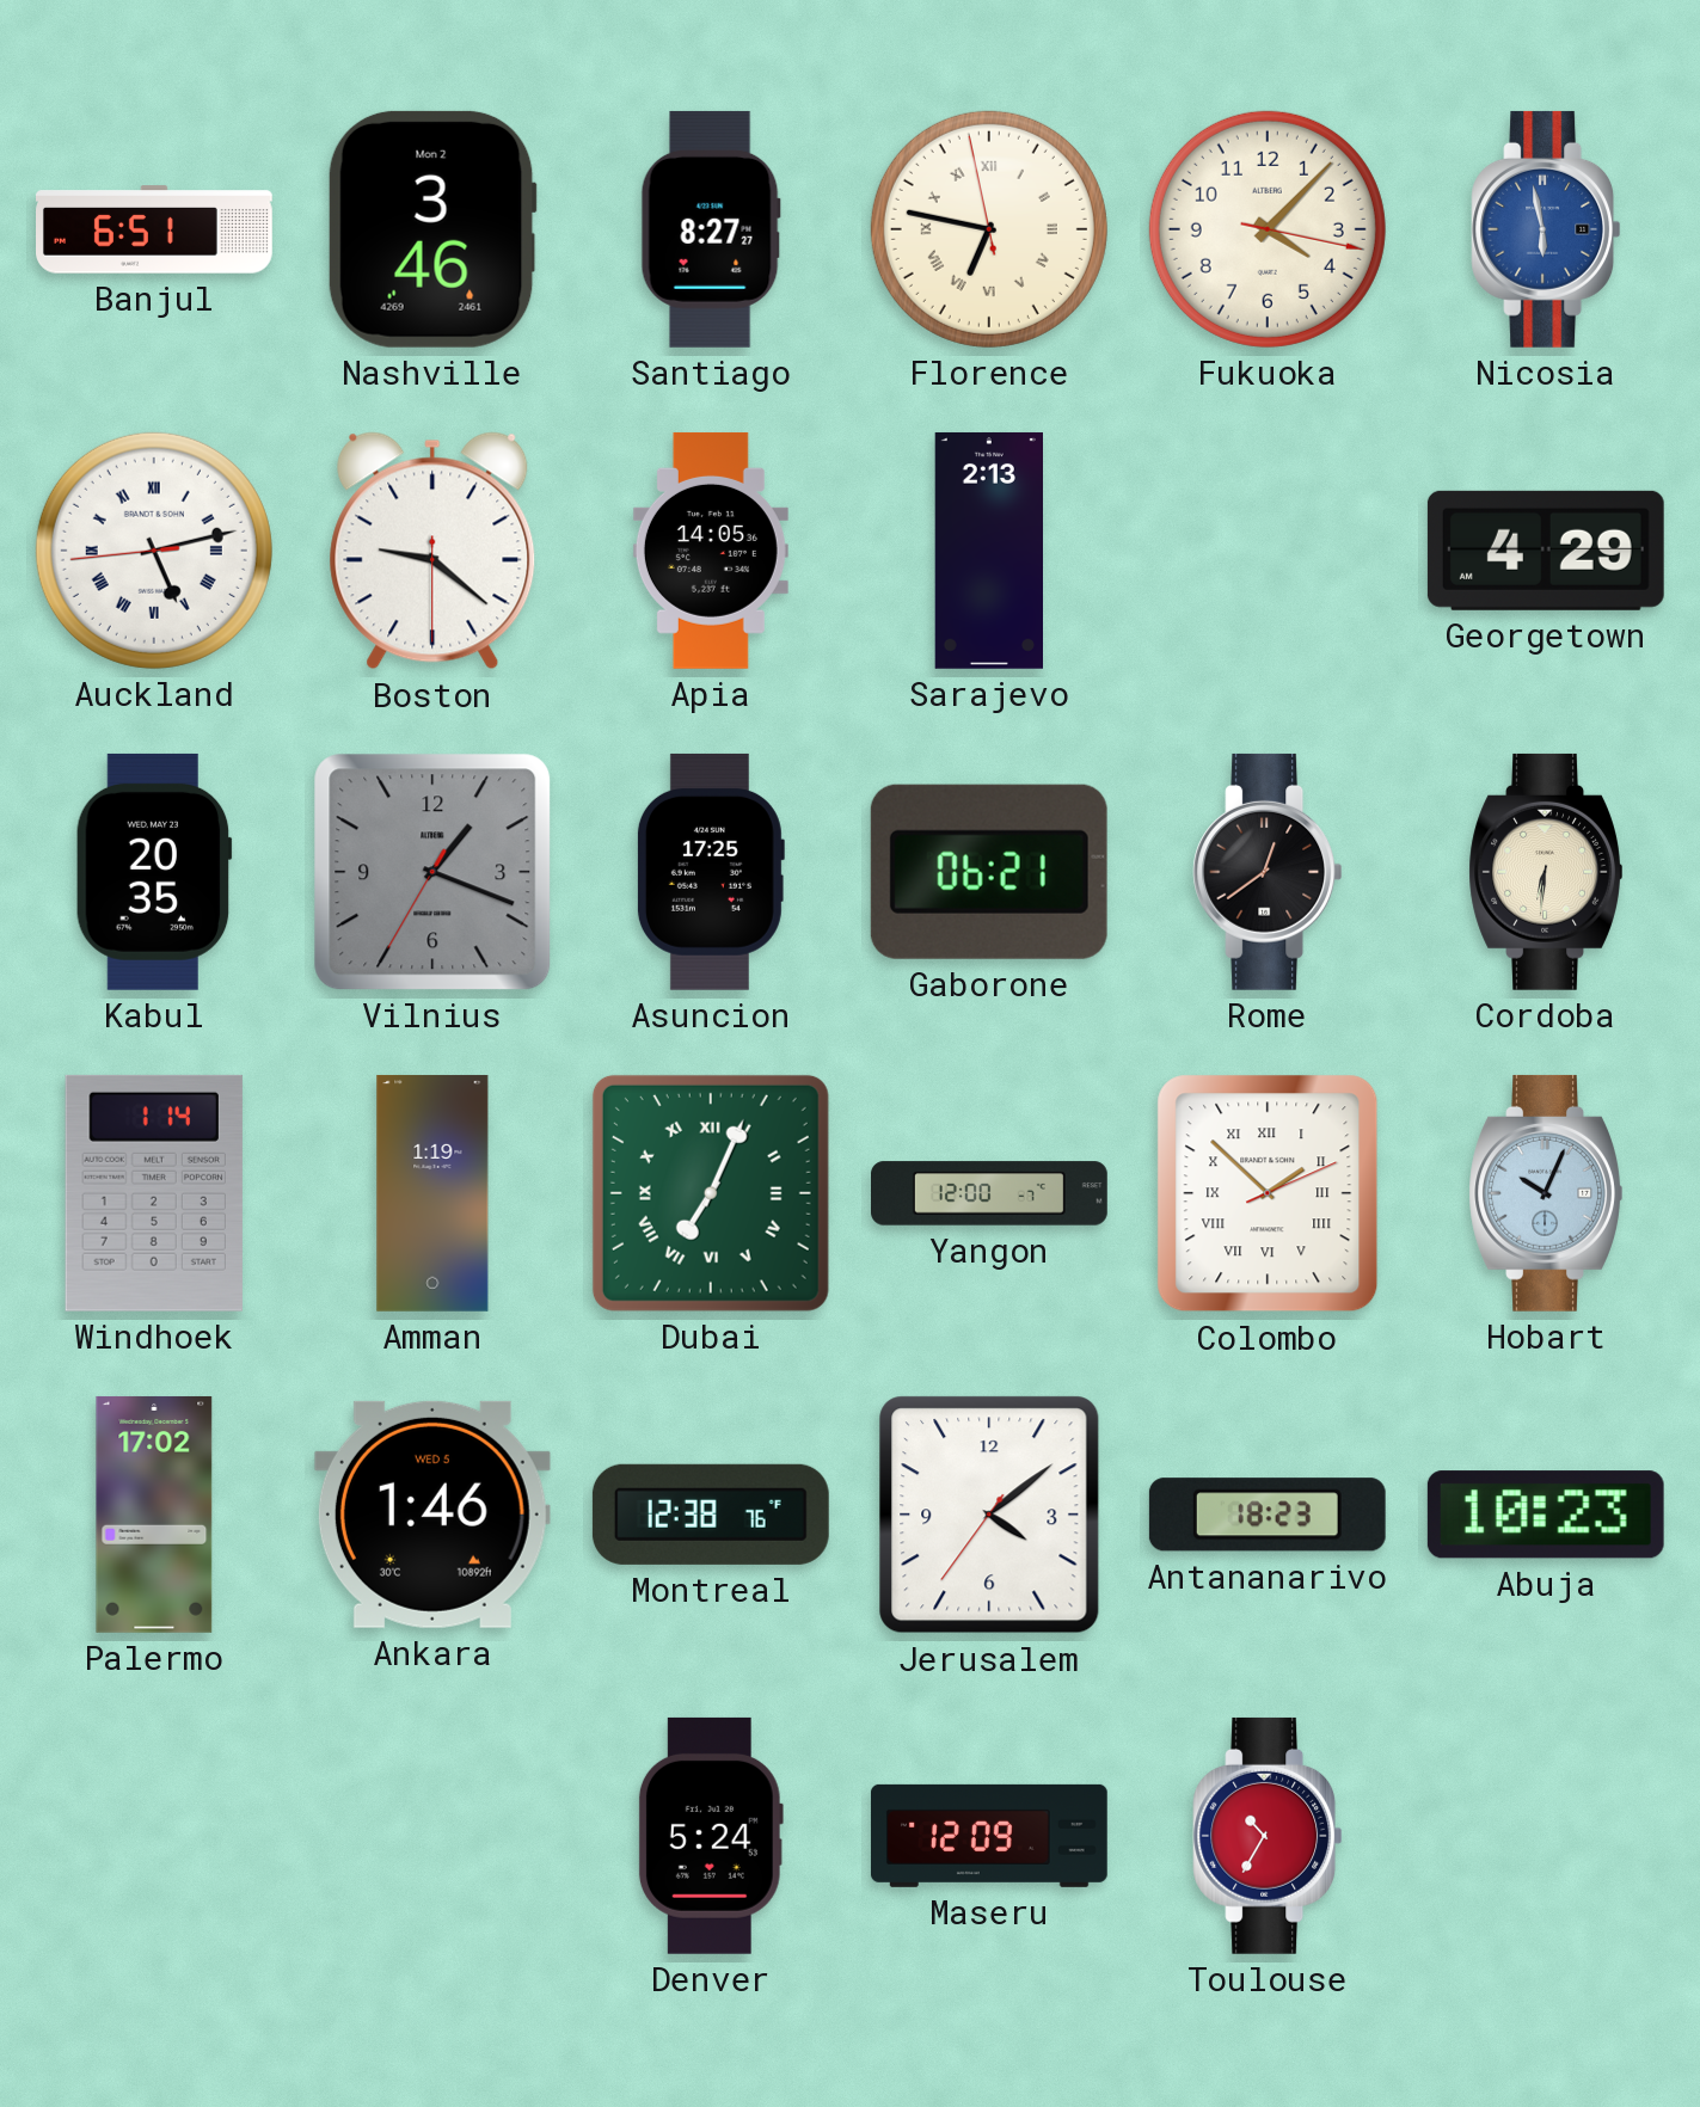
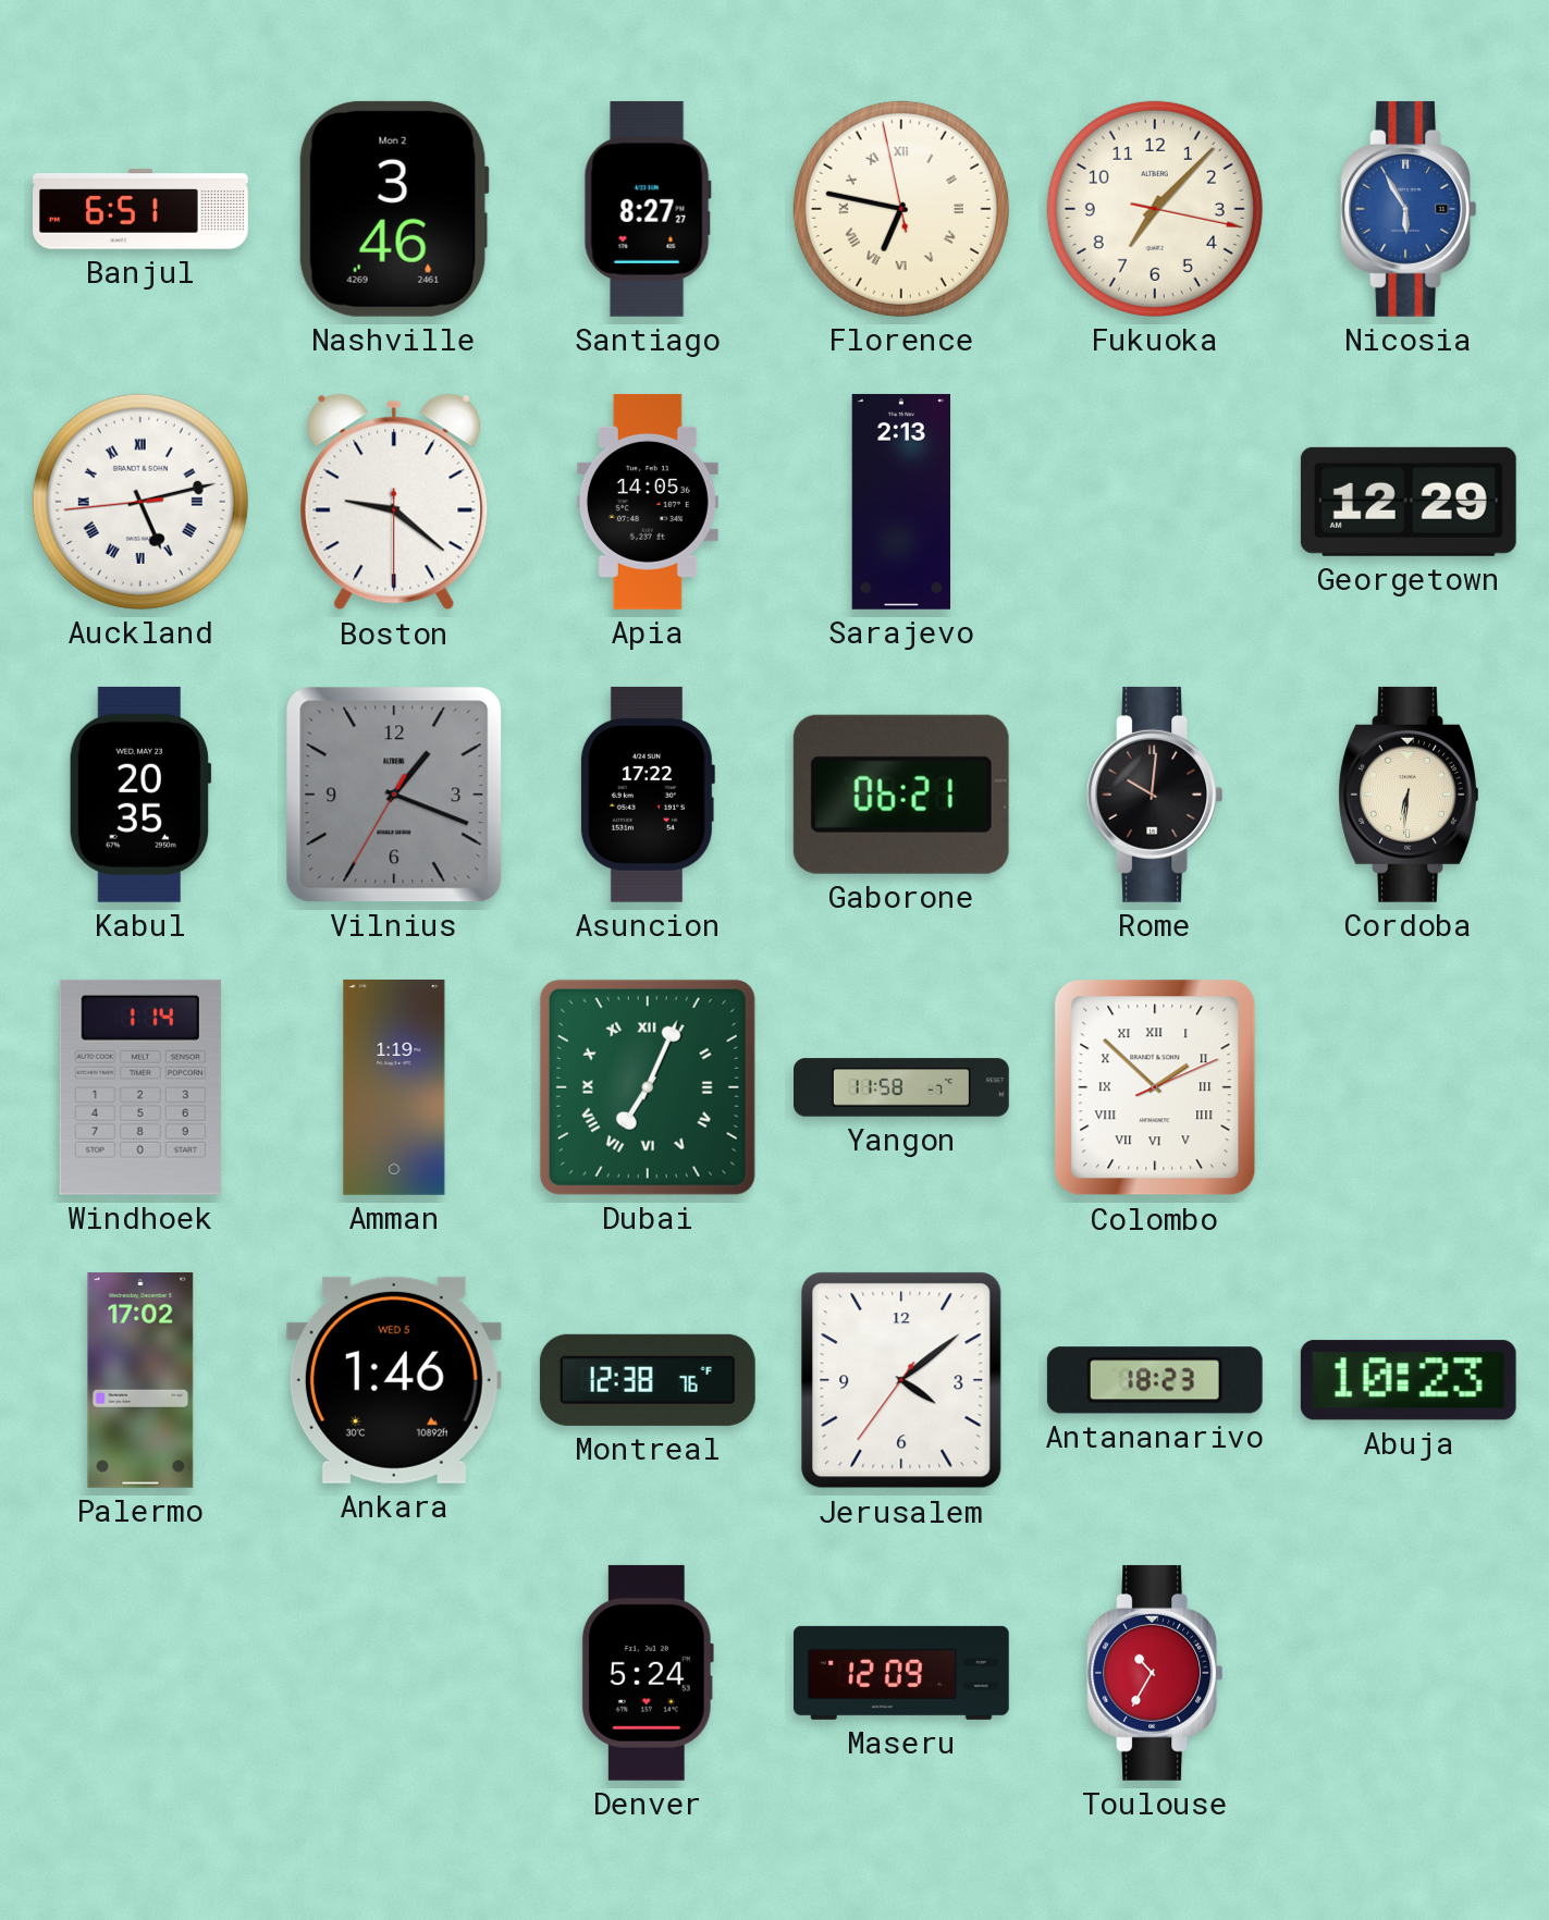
Fukuoka: 4:07 -> 7:07
Nicosia: 5:58 -> 5:55
Georgetown: 4:29 -> 12:29
Asuncion: 17:25 -> 17:22
Rome: 12:39 -> 10:01
Yangon: 12:00 -> 11:58
Hobart: 10:04 -> none
